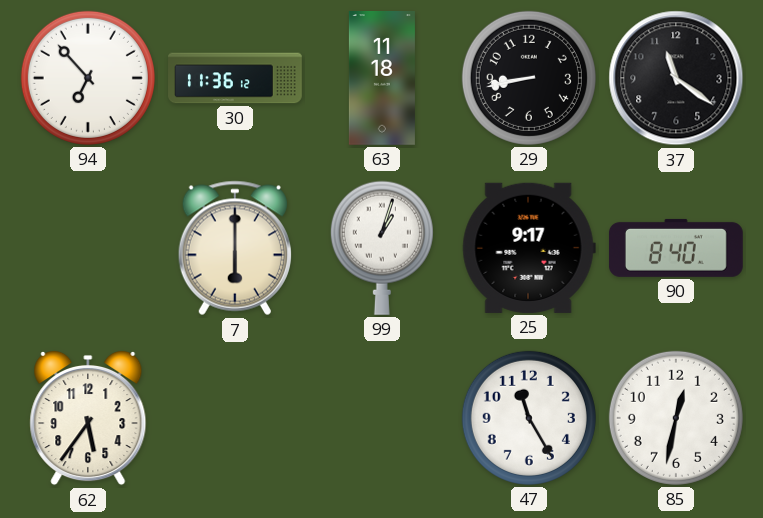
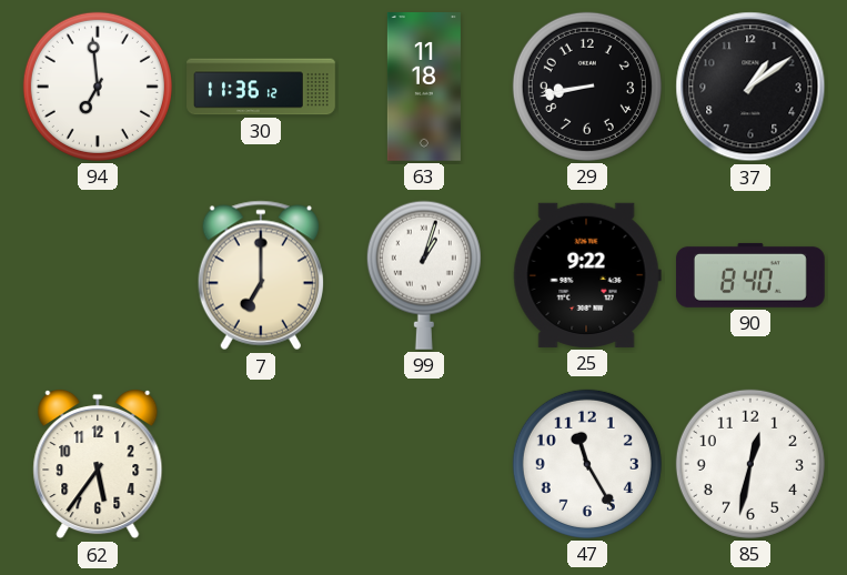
94: 6:53 -> 6:59
37: 11:21 -> 1:09
7: 6:00 -> 7:00
25: 9:17 -> 9:22
